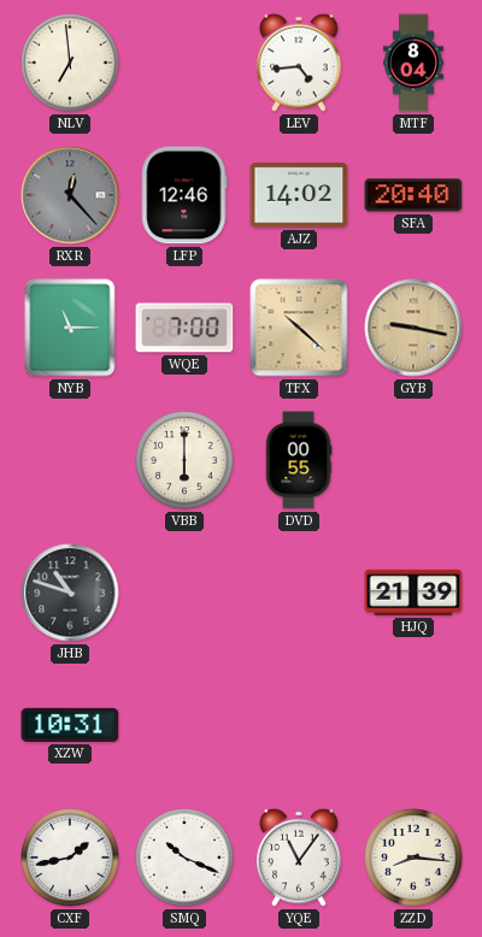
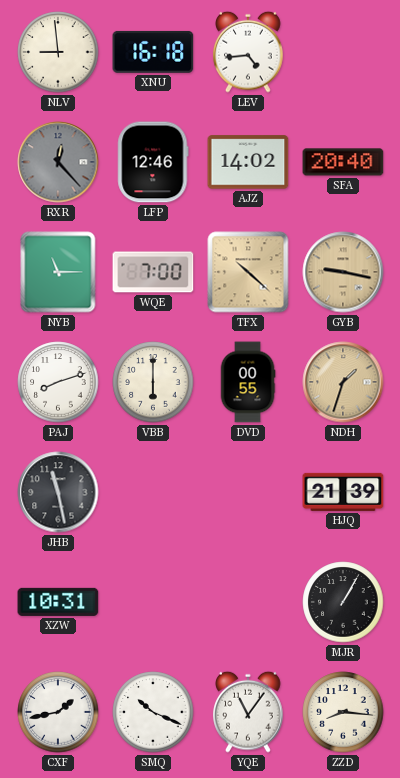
NLV: 6:59 -> 8:59
XNU: none -> 16:18
MTF: 8:04 -> none
PAJ: none -> 8:12
NDH: none -> 1:33
JHB: 10:48 -> 11:28
MJR: none -> 1:05
